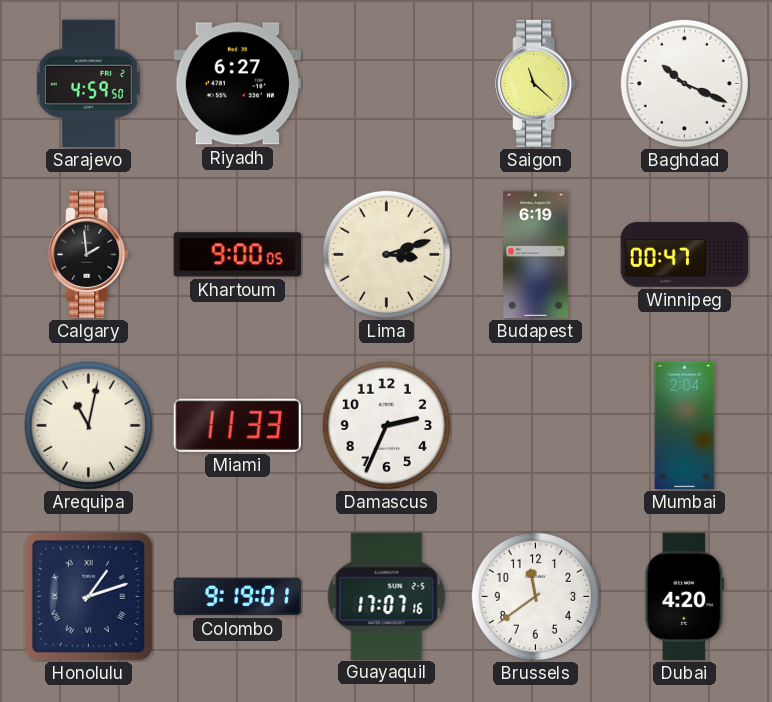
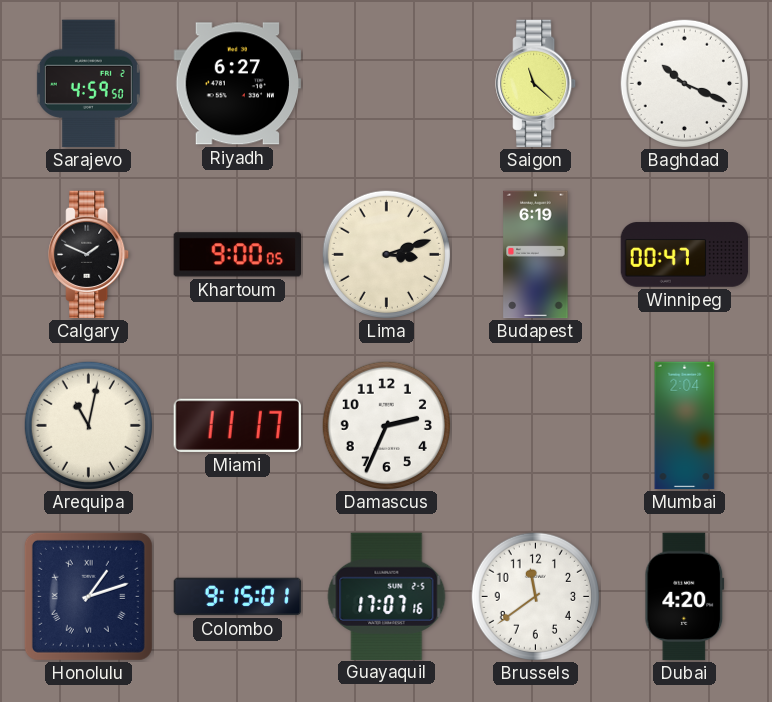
Calgary: 1:59 -> 1:49
Miami: 11:33 -> 11:17
Colombo: 9:19 -> 9:15
